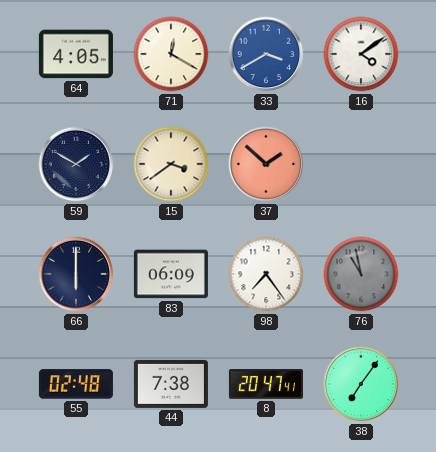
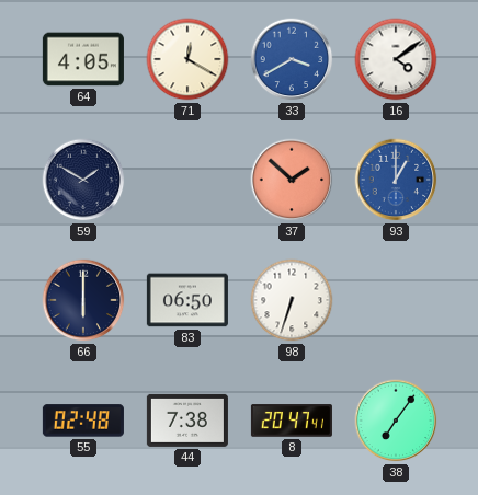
15: 3:39 -> none
93: none -> 1:00
83: 06:09 -> 06:50
98: 7:24 -> 6:33
76: 10:58 -> none
